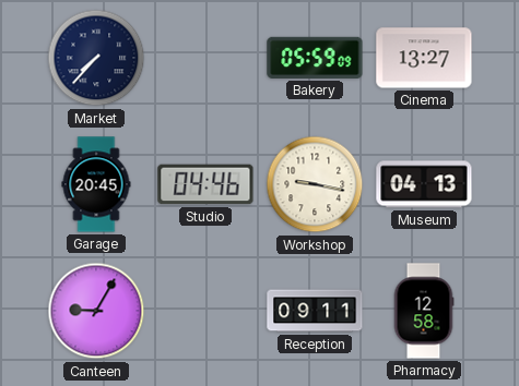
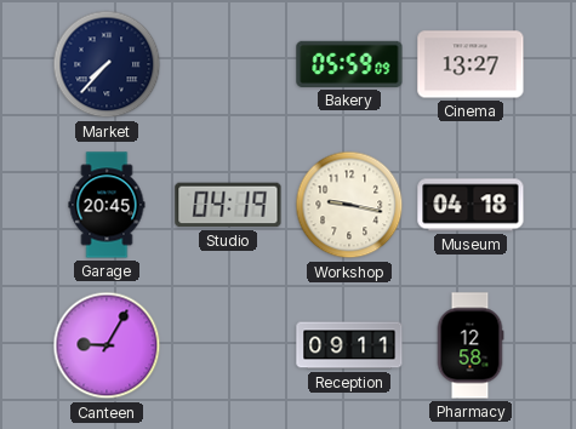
Studio: 04:46 -> 04:19
Museum: 04:13 -> 04:18
